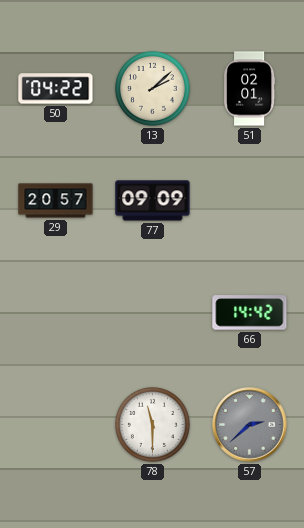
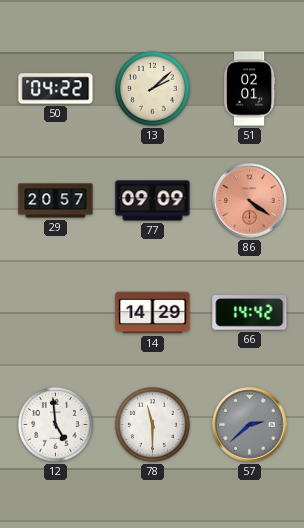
86: none -> 4:21
14: none -> 14:29
12: none -> 4:59
